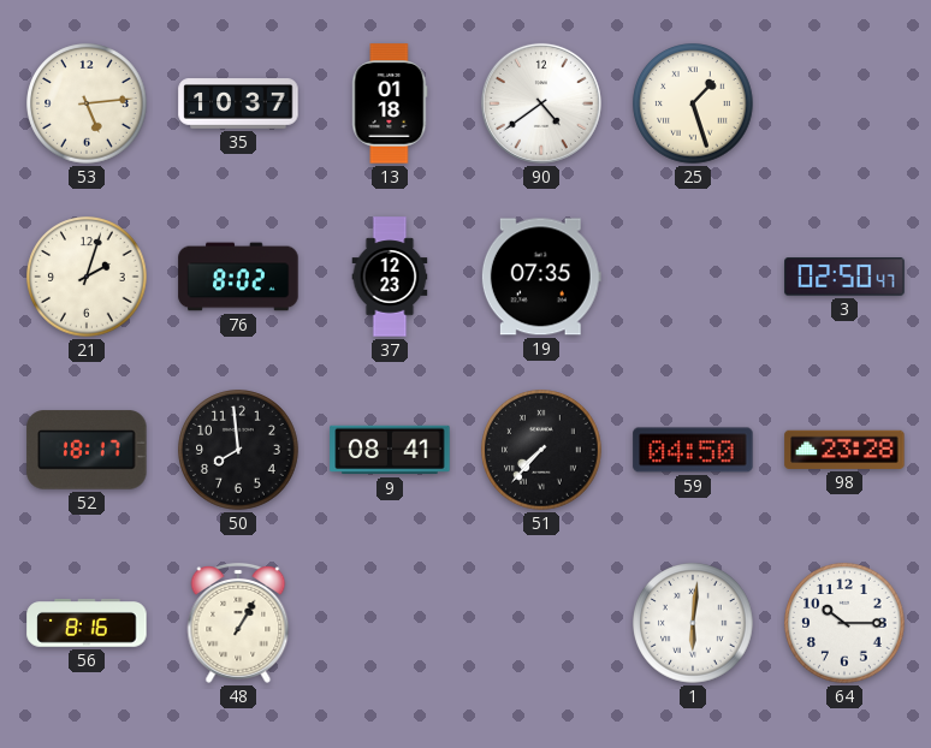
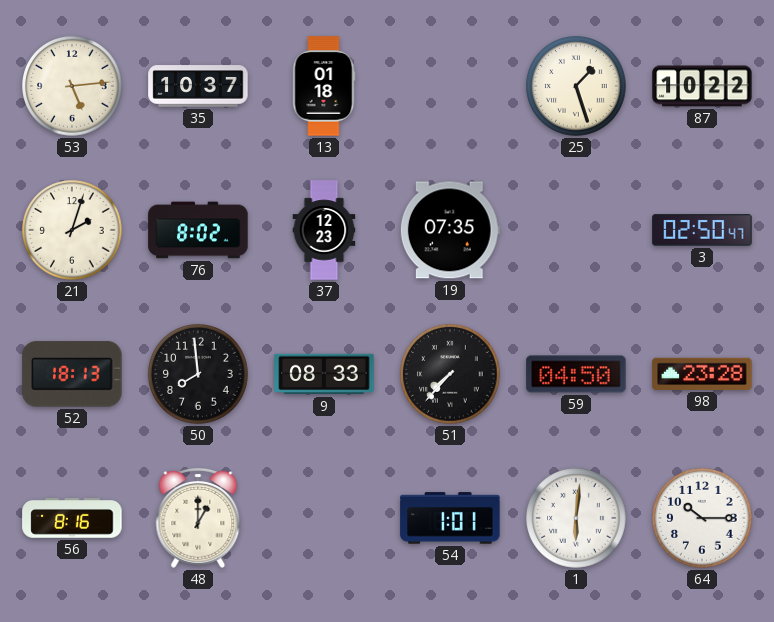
90: 4:39 -> none
87: none -> 10:22
52: 18:17 -> 18:13
9: 08:41 -> 08:33
48: 1:05 -> 1:00
54: none -> 1:01
